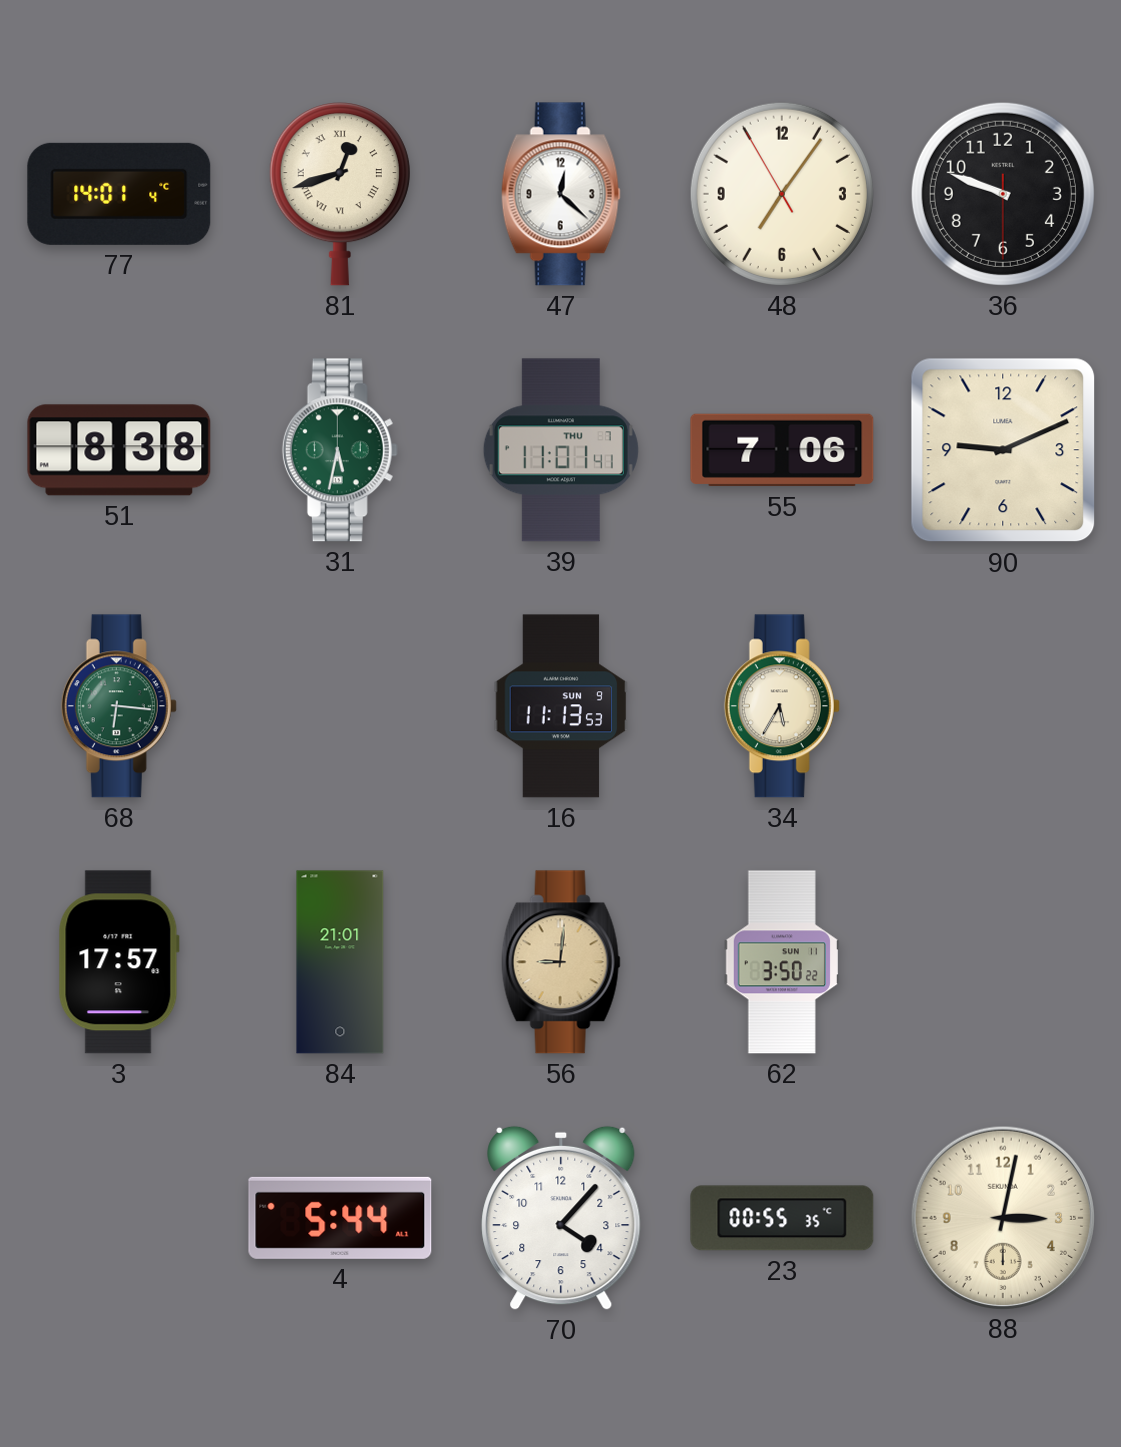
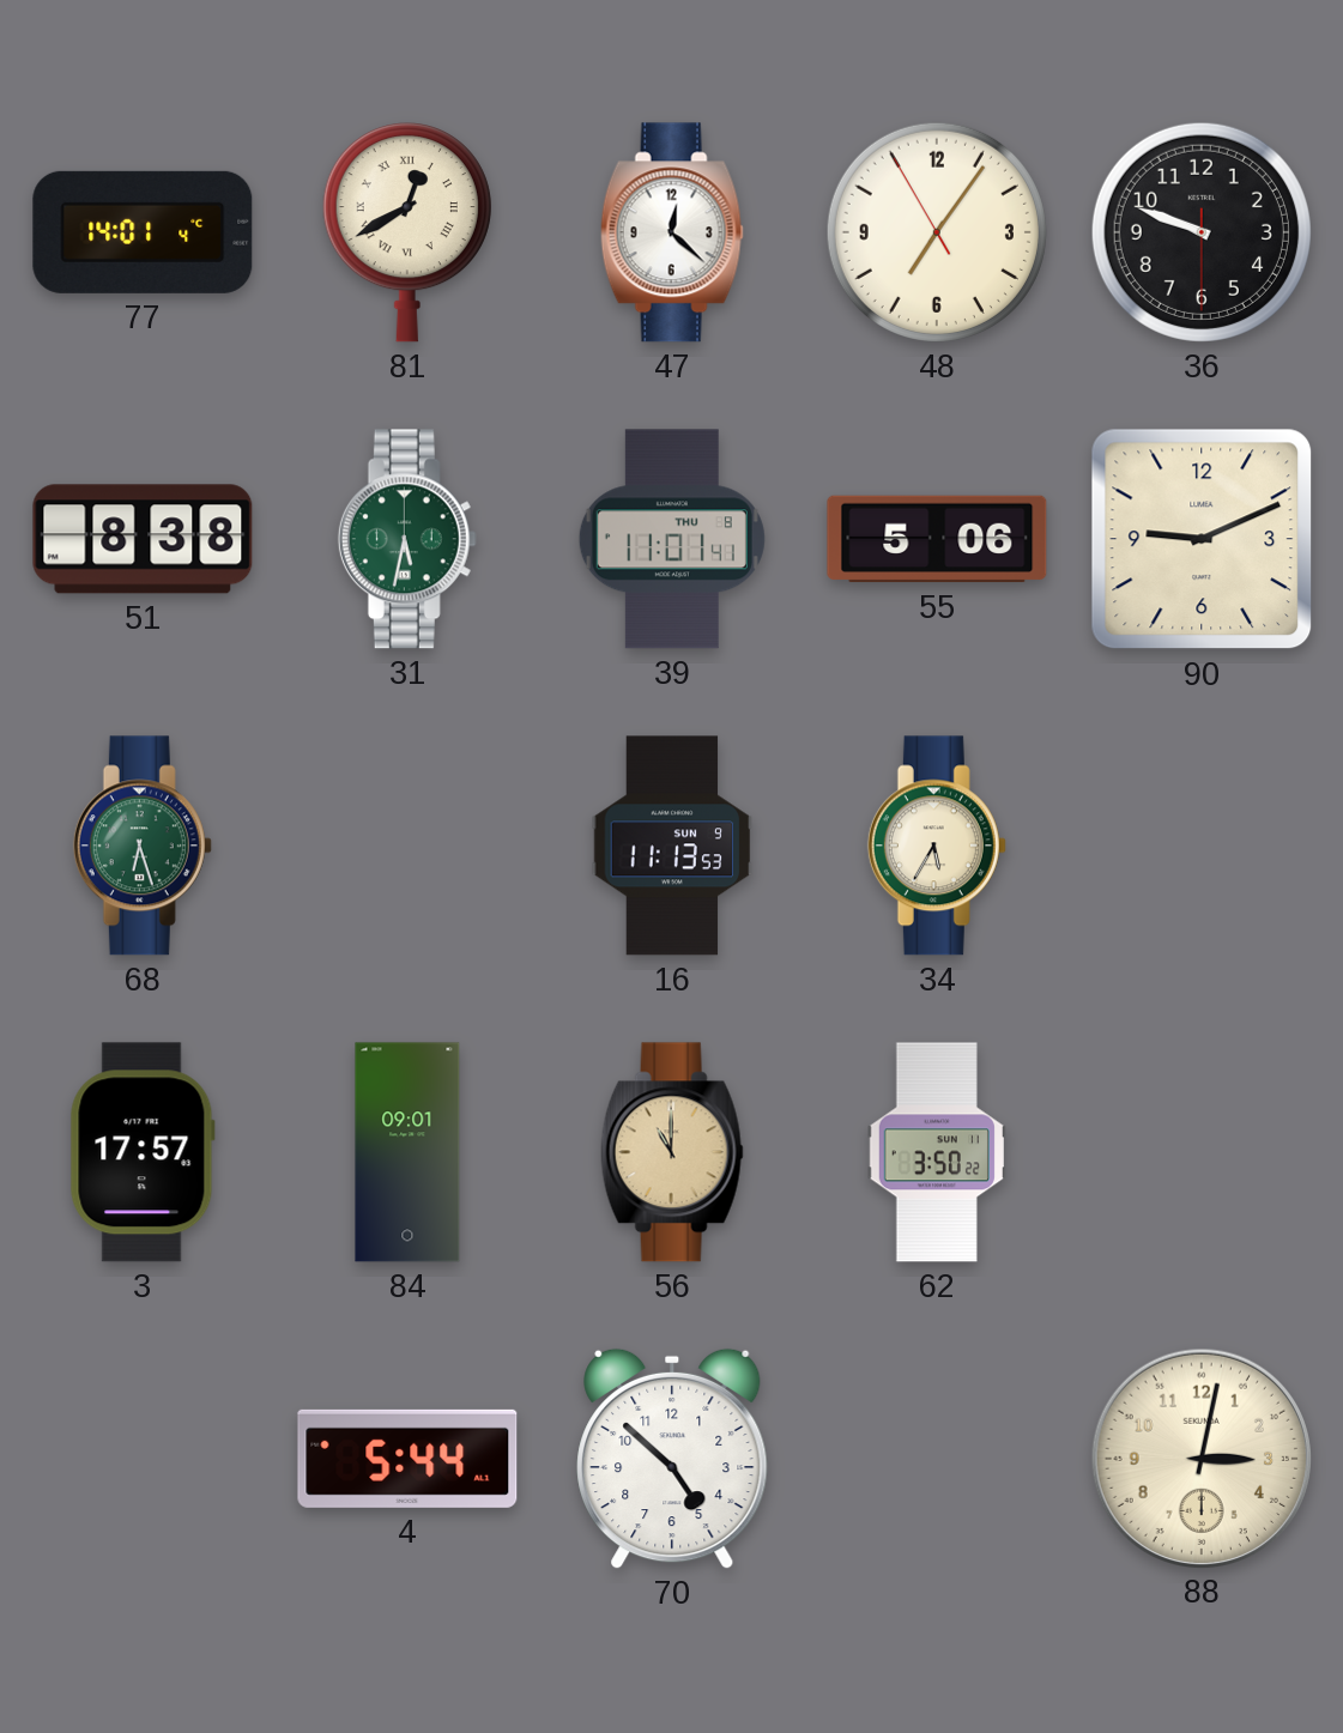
81: 12:42 -> 12:40
39 date: THU 7 -> THU 8
55: 7:06 -> 5:06
68: 6:16 -> 6:27
84: 21:01 -> 09:01
56: 9:01 -> 11:00
70: 4:07 -> 4:52
23: 00:55 -> none
